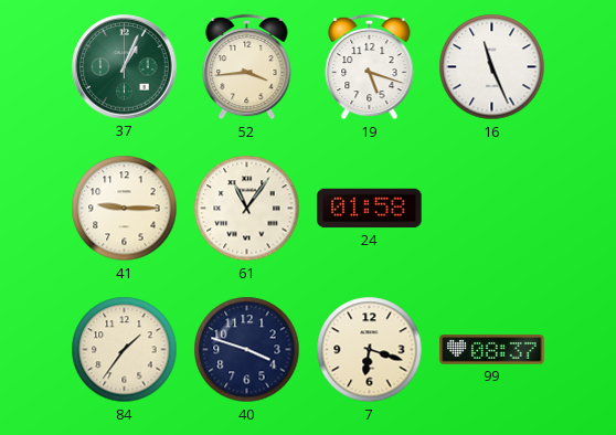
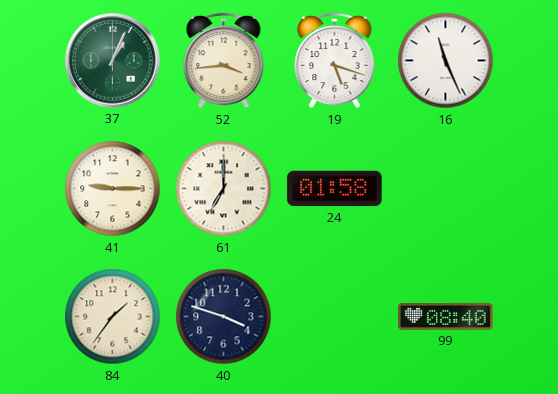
61: 11:06 -> 7:00
7: 6:18 -> none
99: 08:37 -> 08:40
